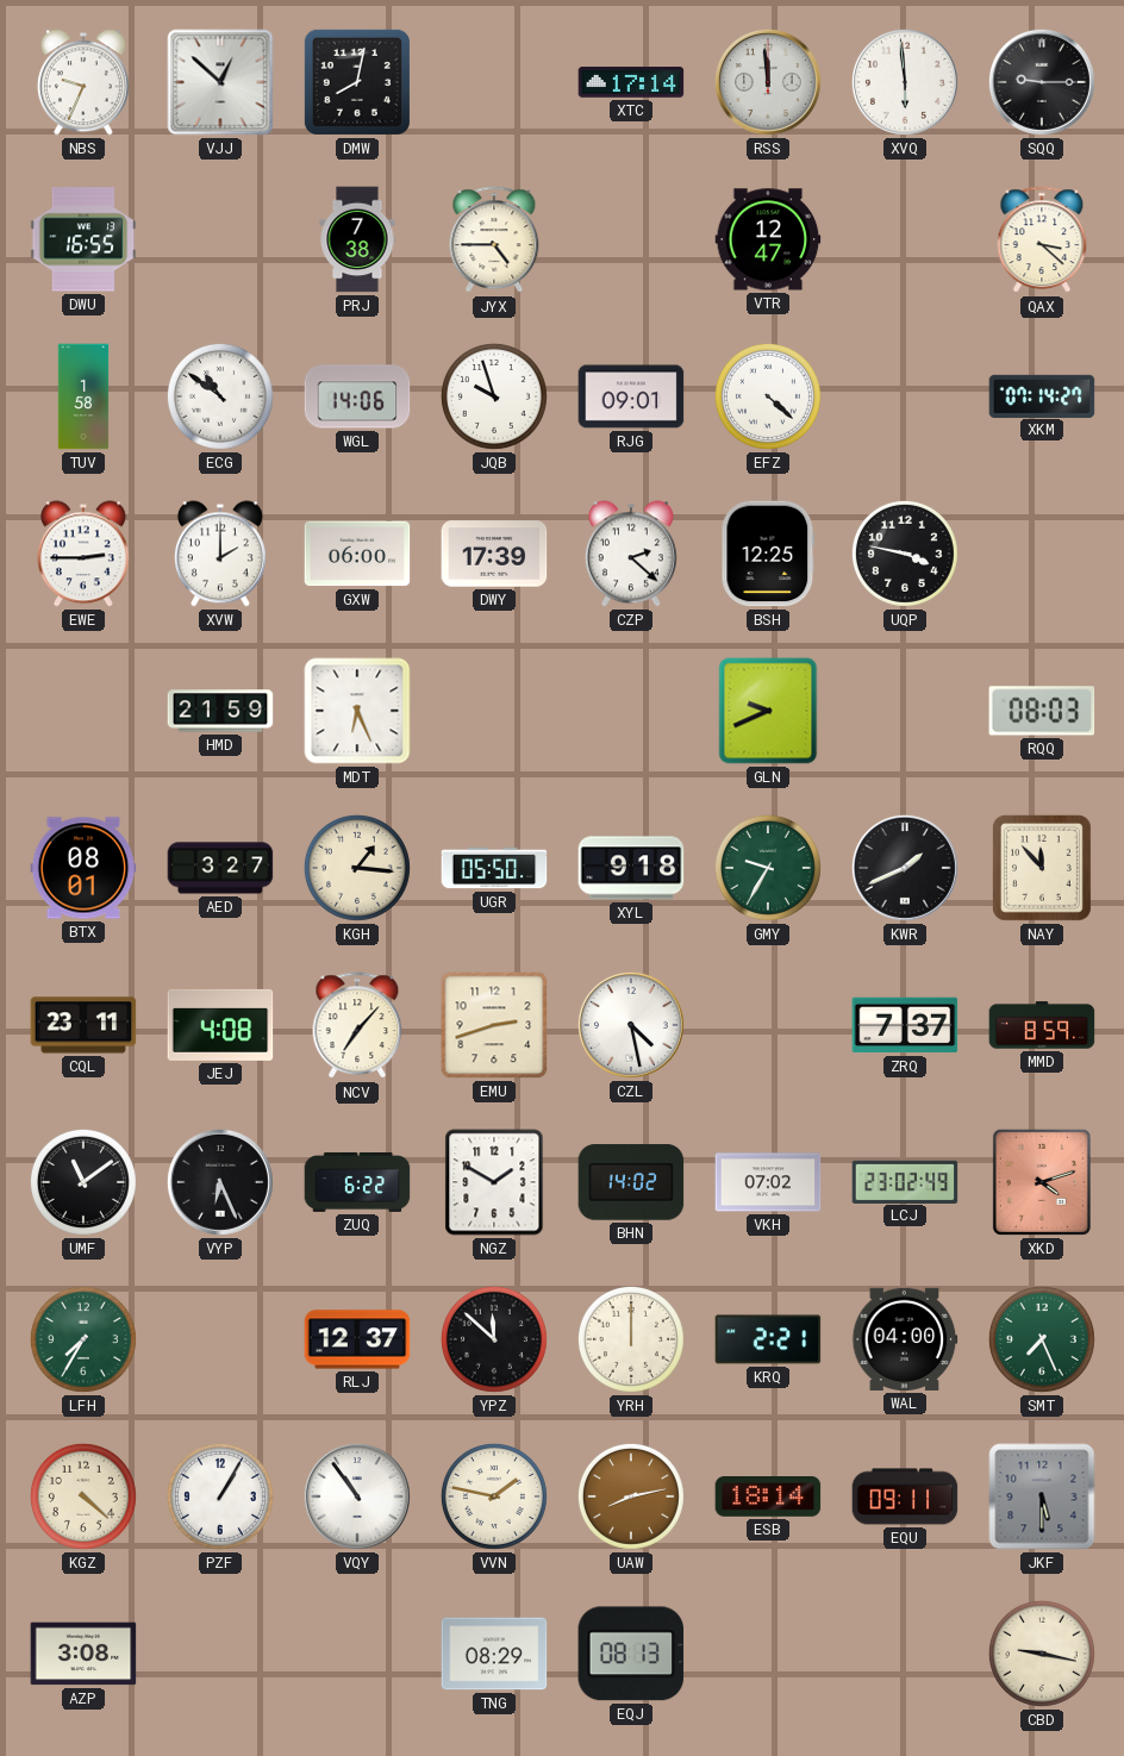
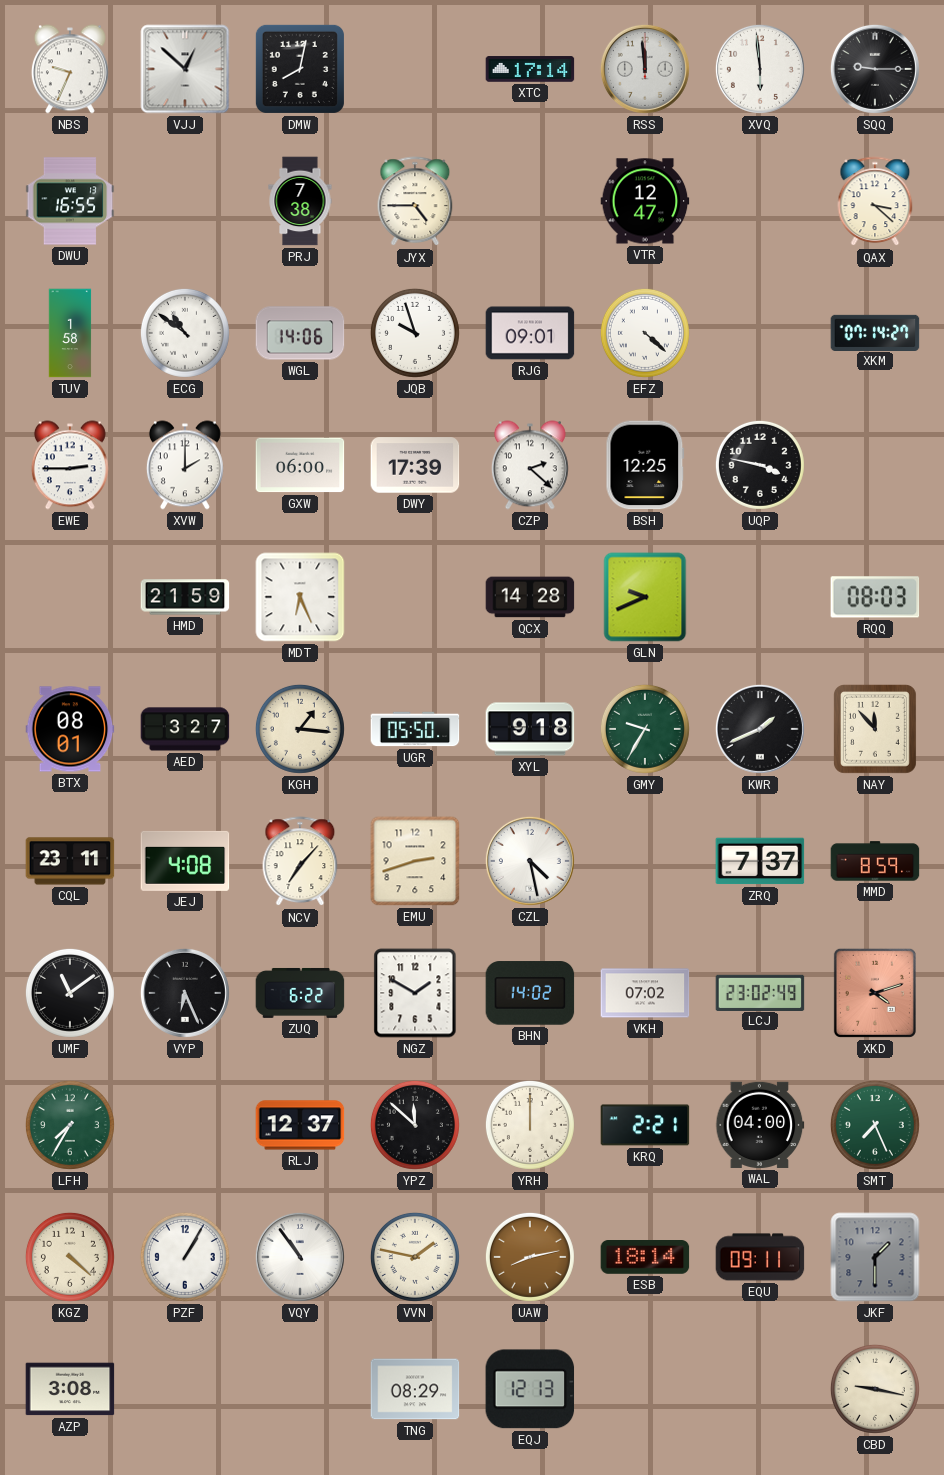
QCX: none -> 14:28
JKF: 5:30 -> 1:30
EQJ: 08:13 -> 12:13
